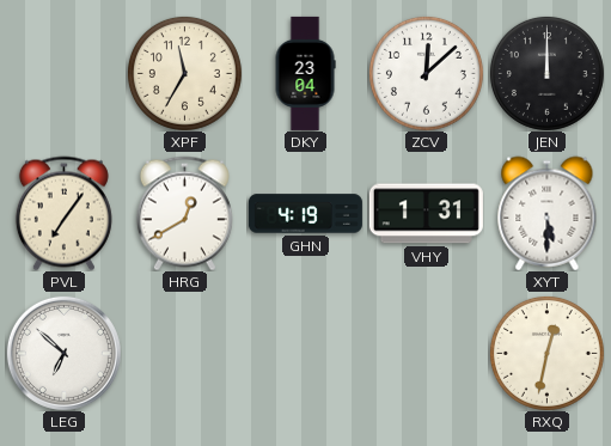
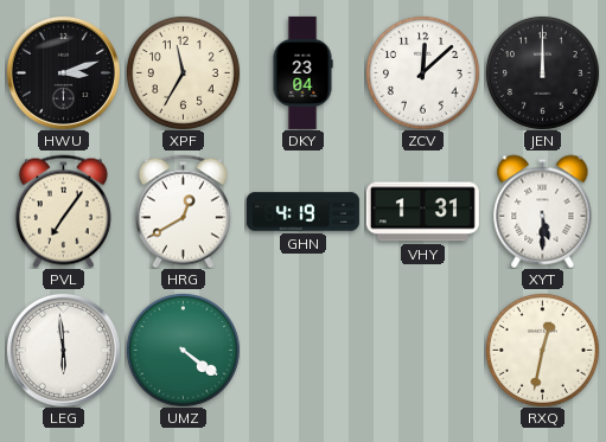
HWU: none -> 3:12
LEG: 6:52 -> 5:59
UMZ: none -> 4:21
